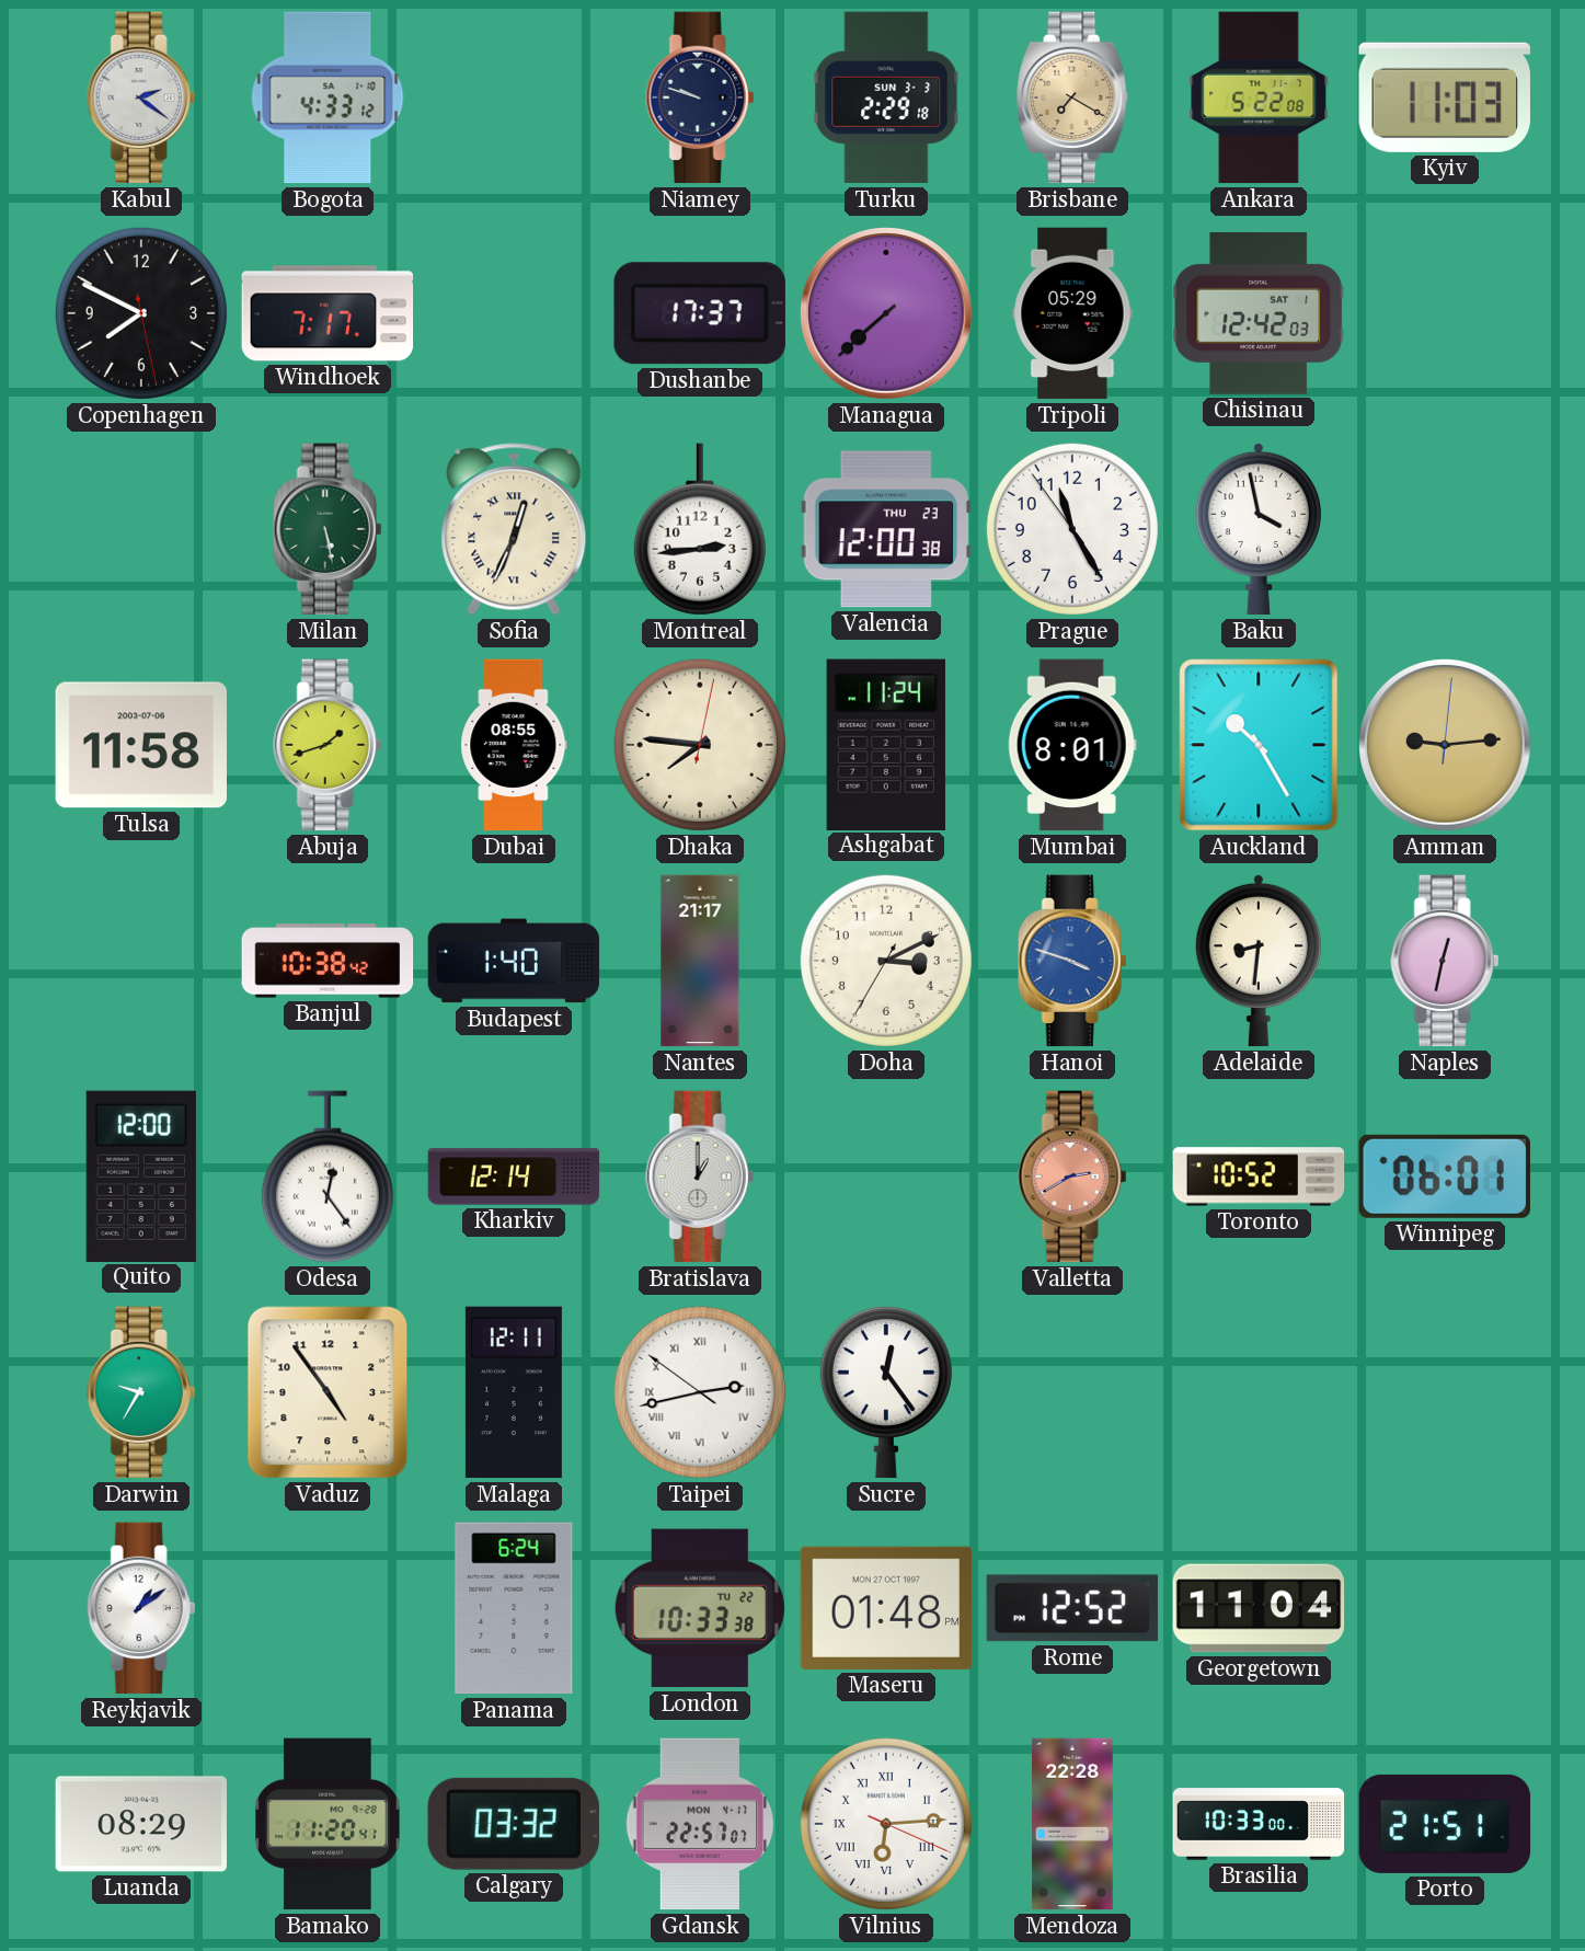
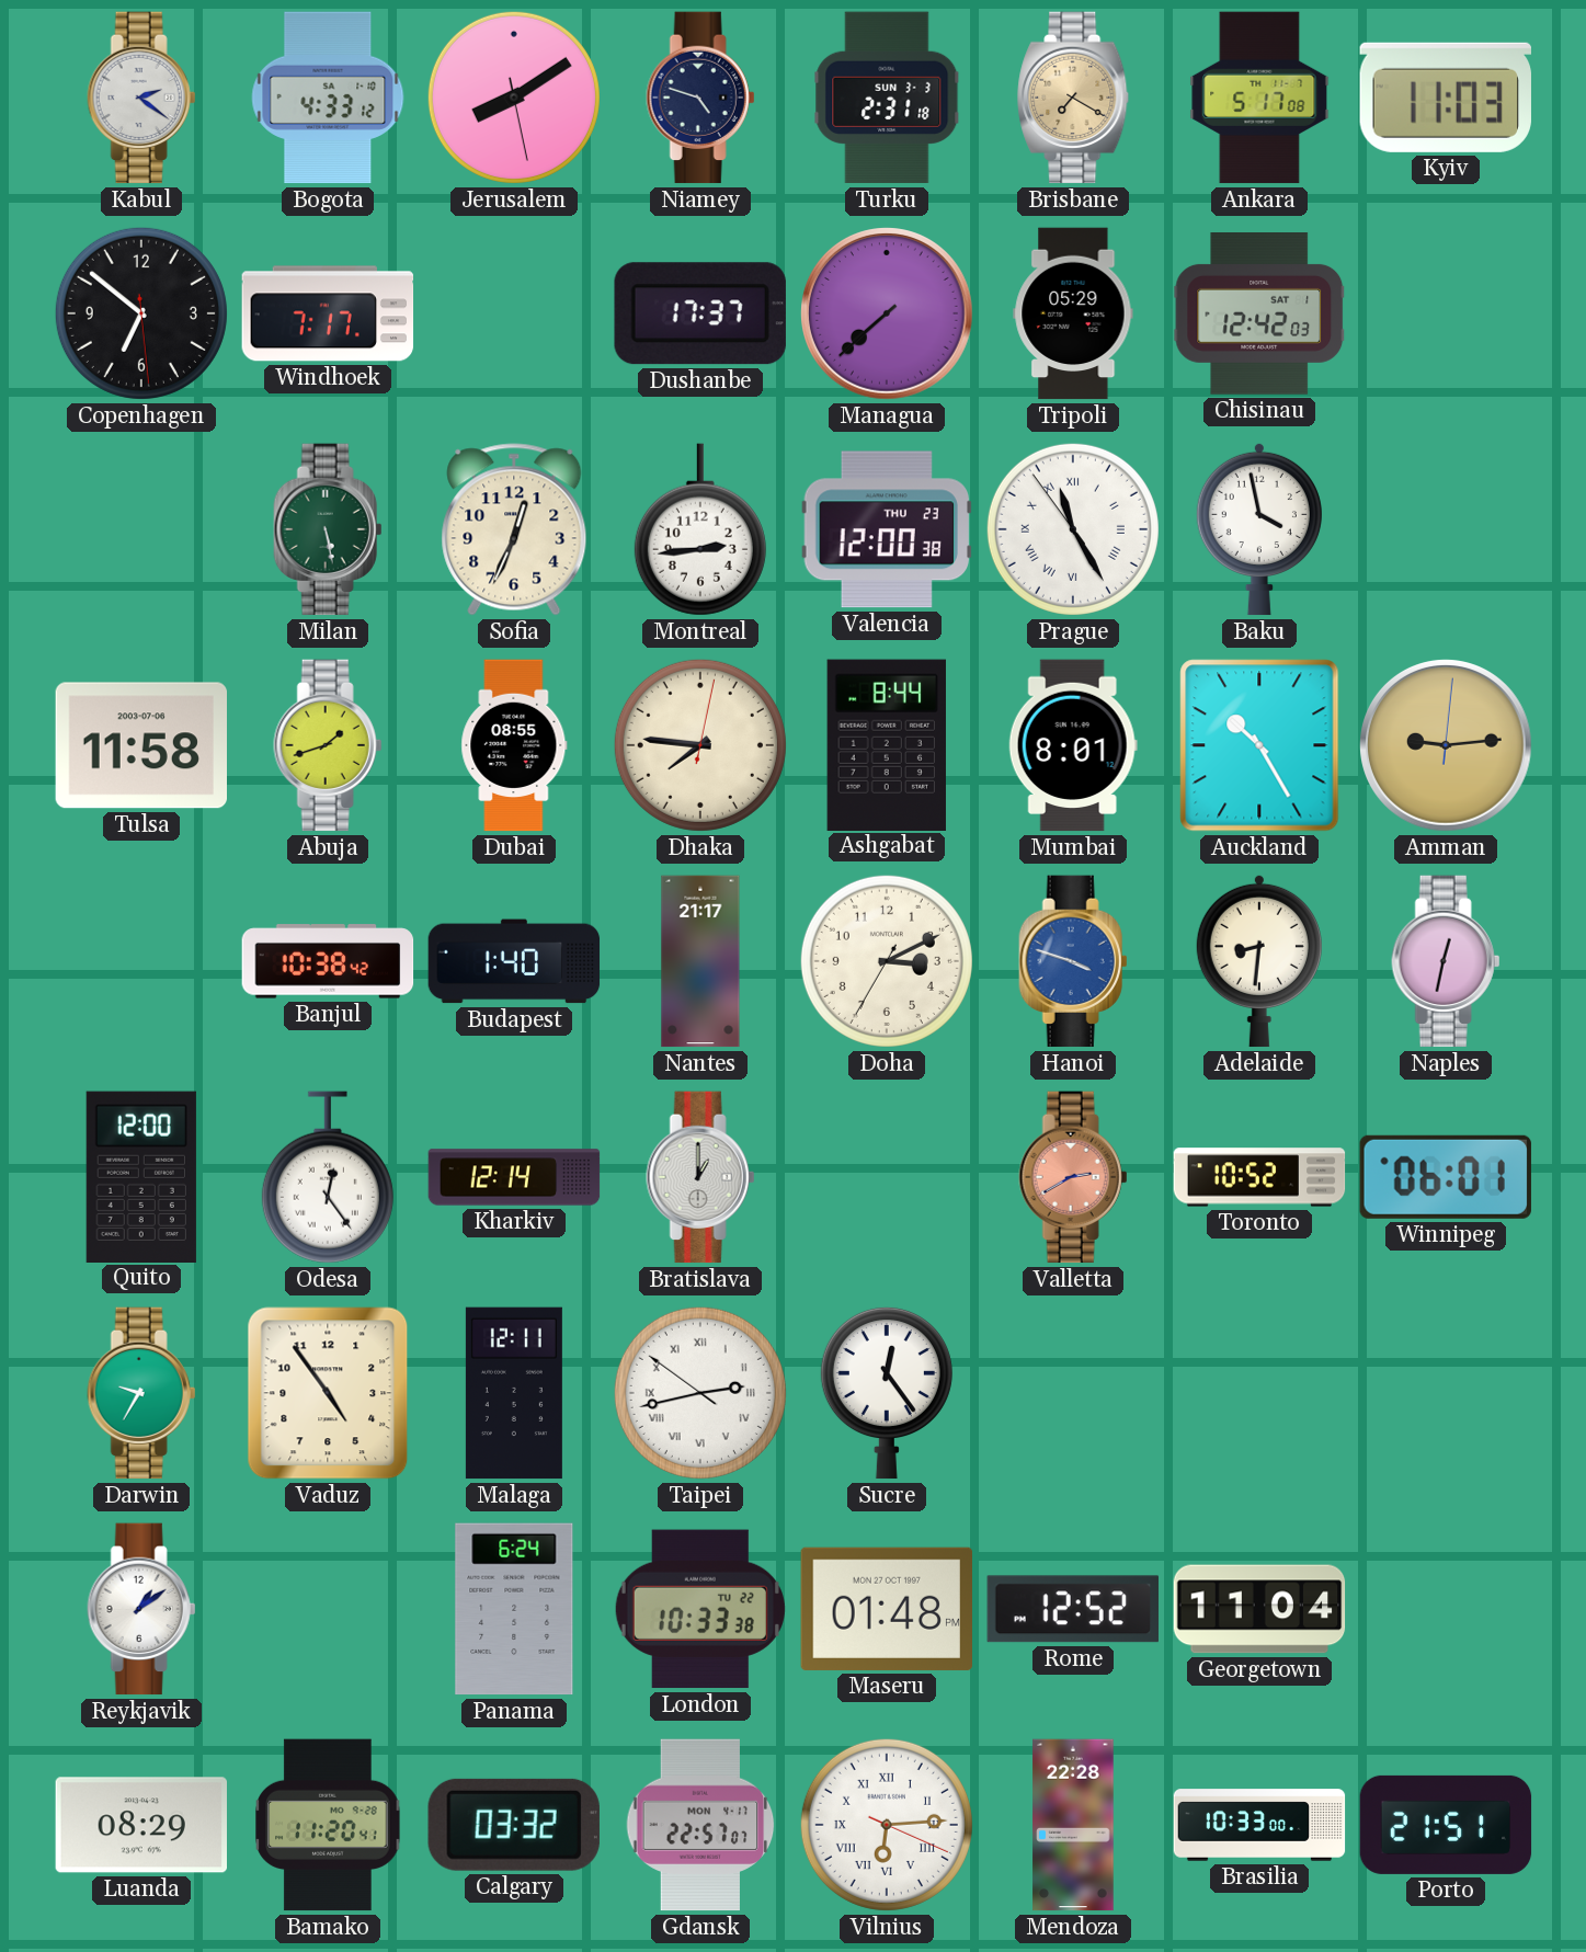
Jerusalem: none -> 8:09
Niamey: 9:48 -> 4:48
Turku: 2:29 -> 2:31
Ankara: 5:22 -> 5:17
Copenhagen: 7:49 -> 6:51
Sofia numerals: Roman -> Arabic
Prague numerals: Arabic -> Roman
Ashgabat: 11:24 -> 8:44
